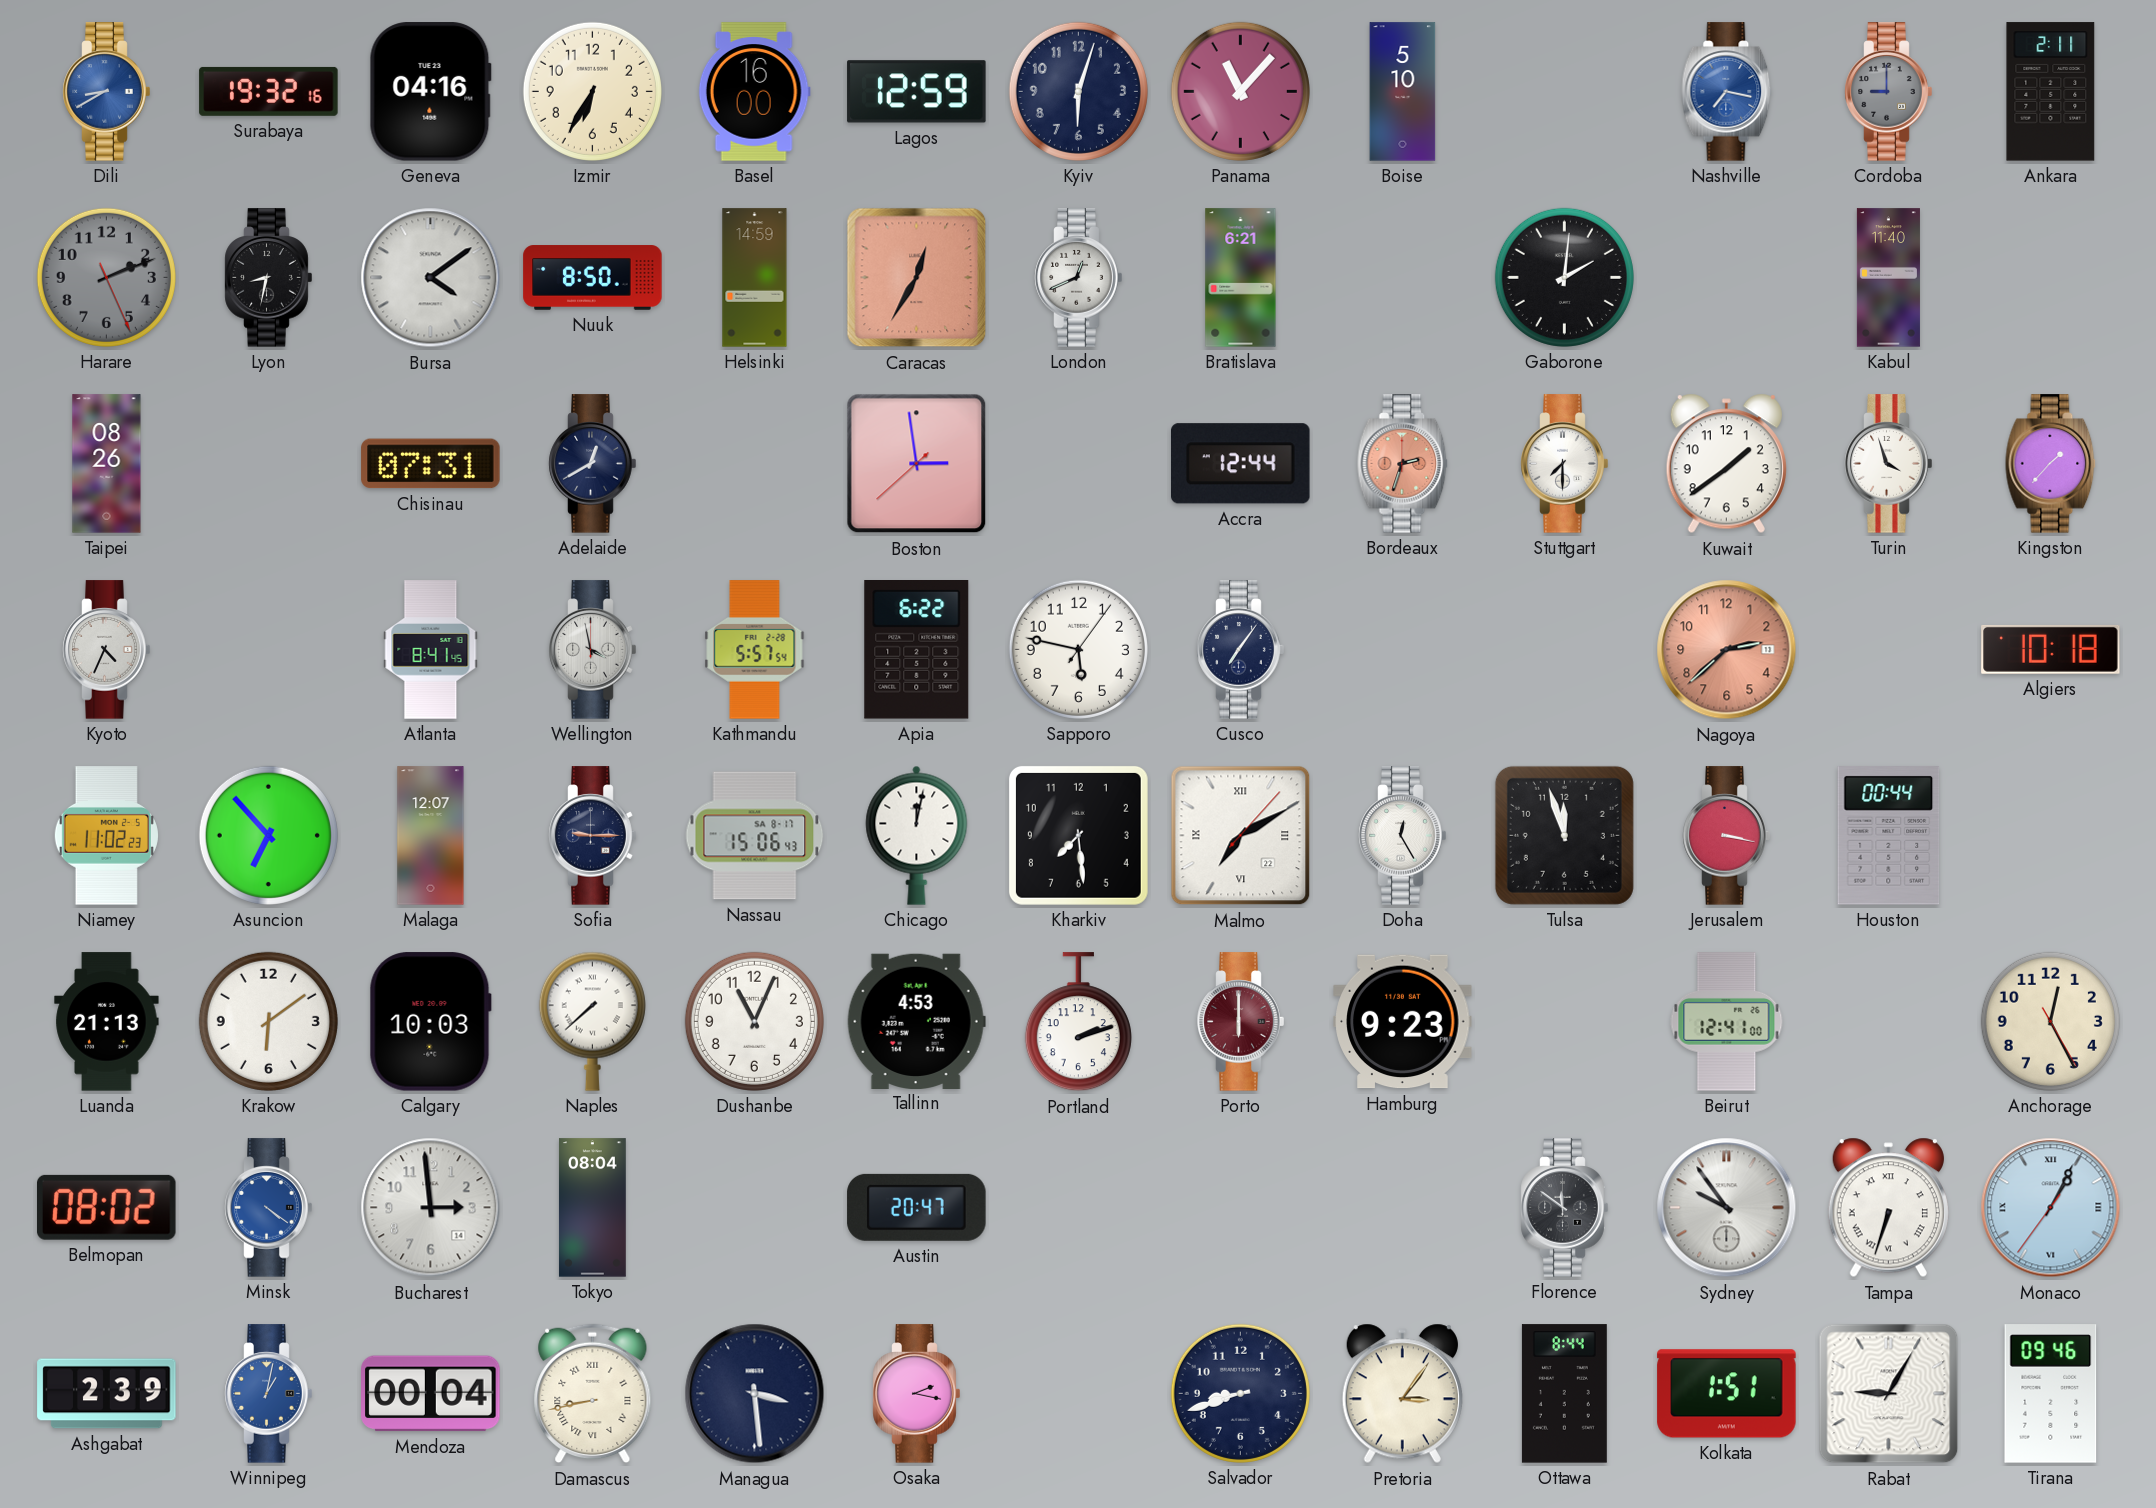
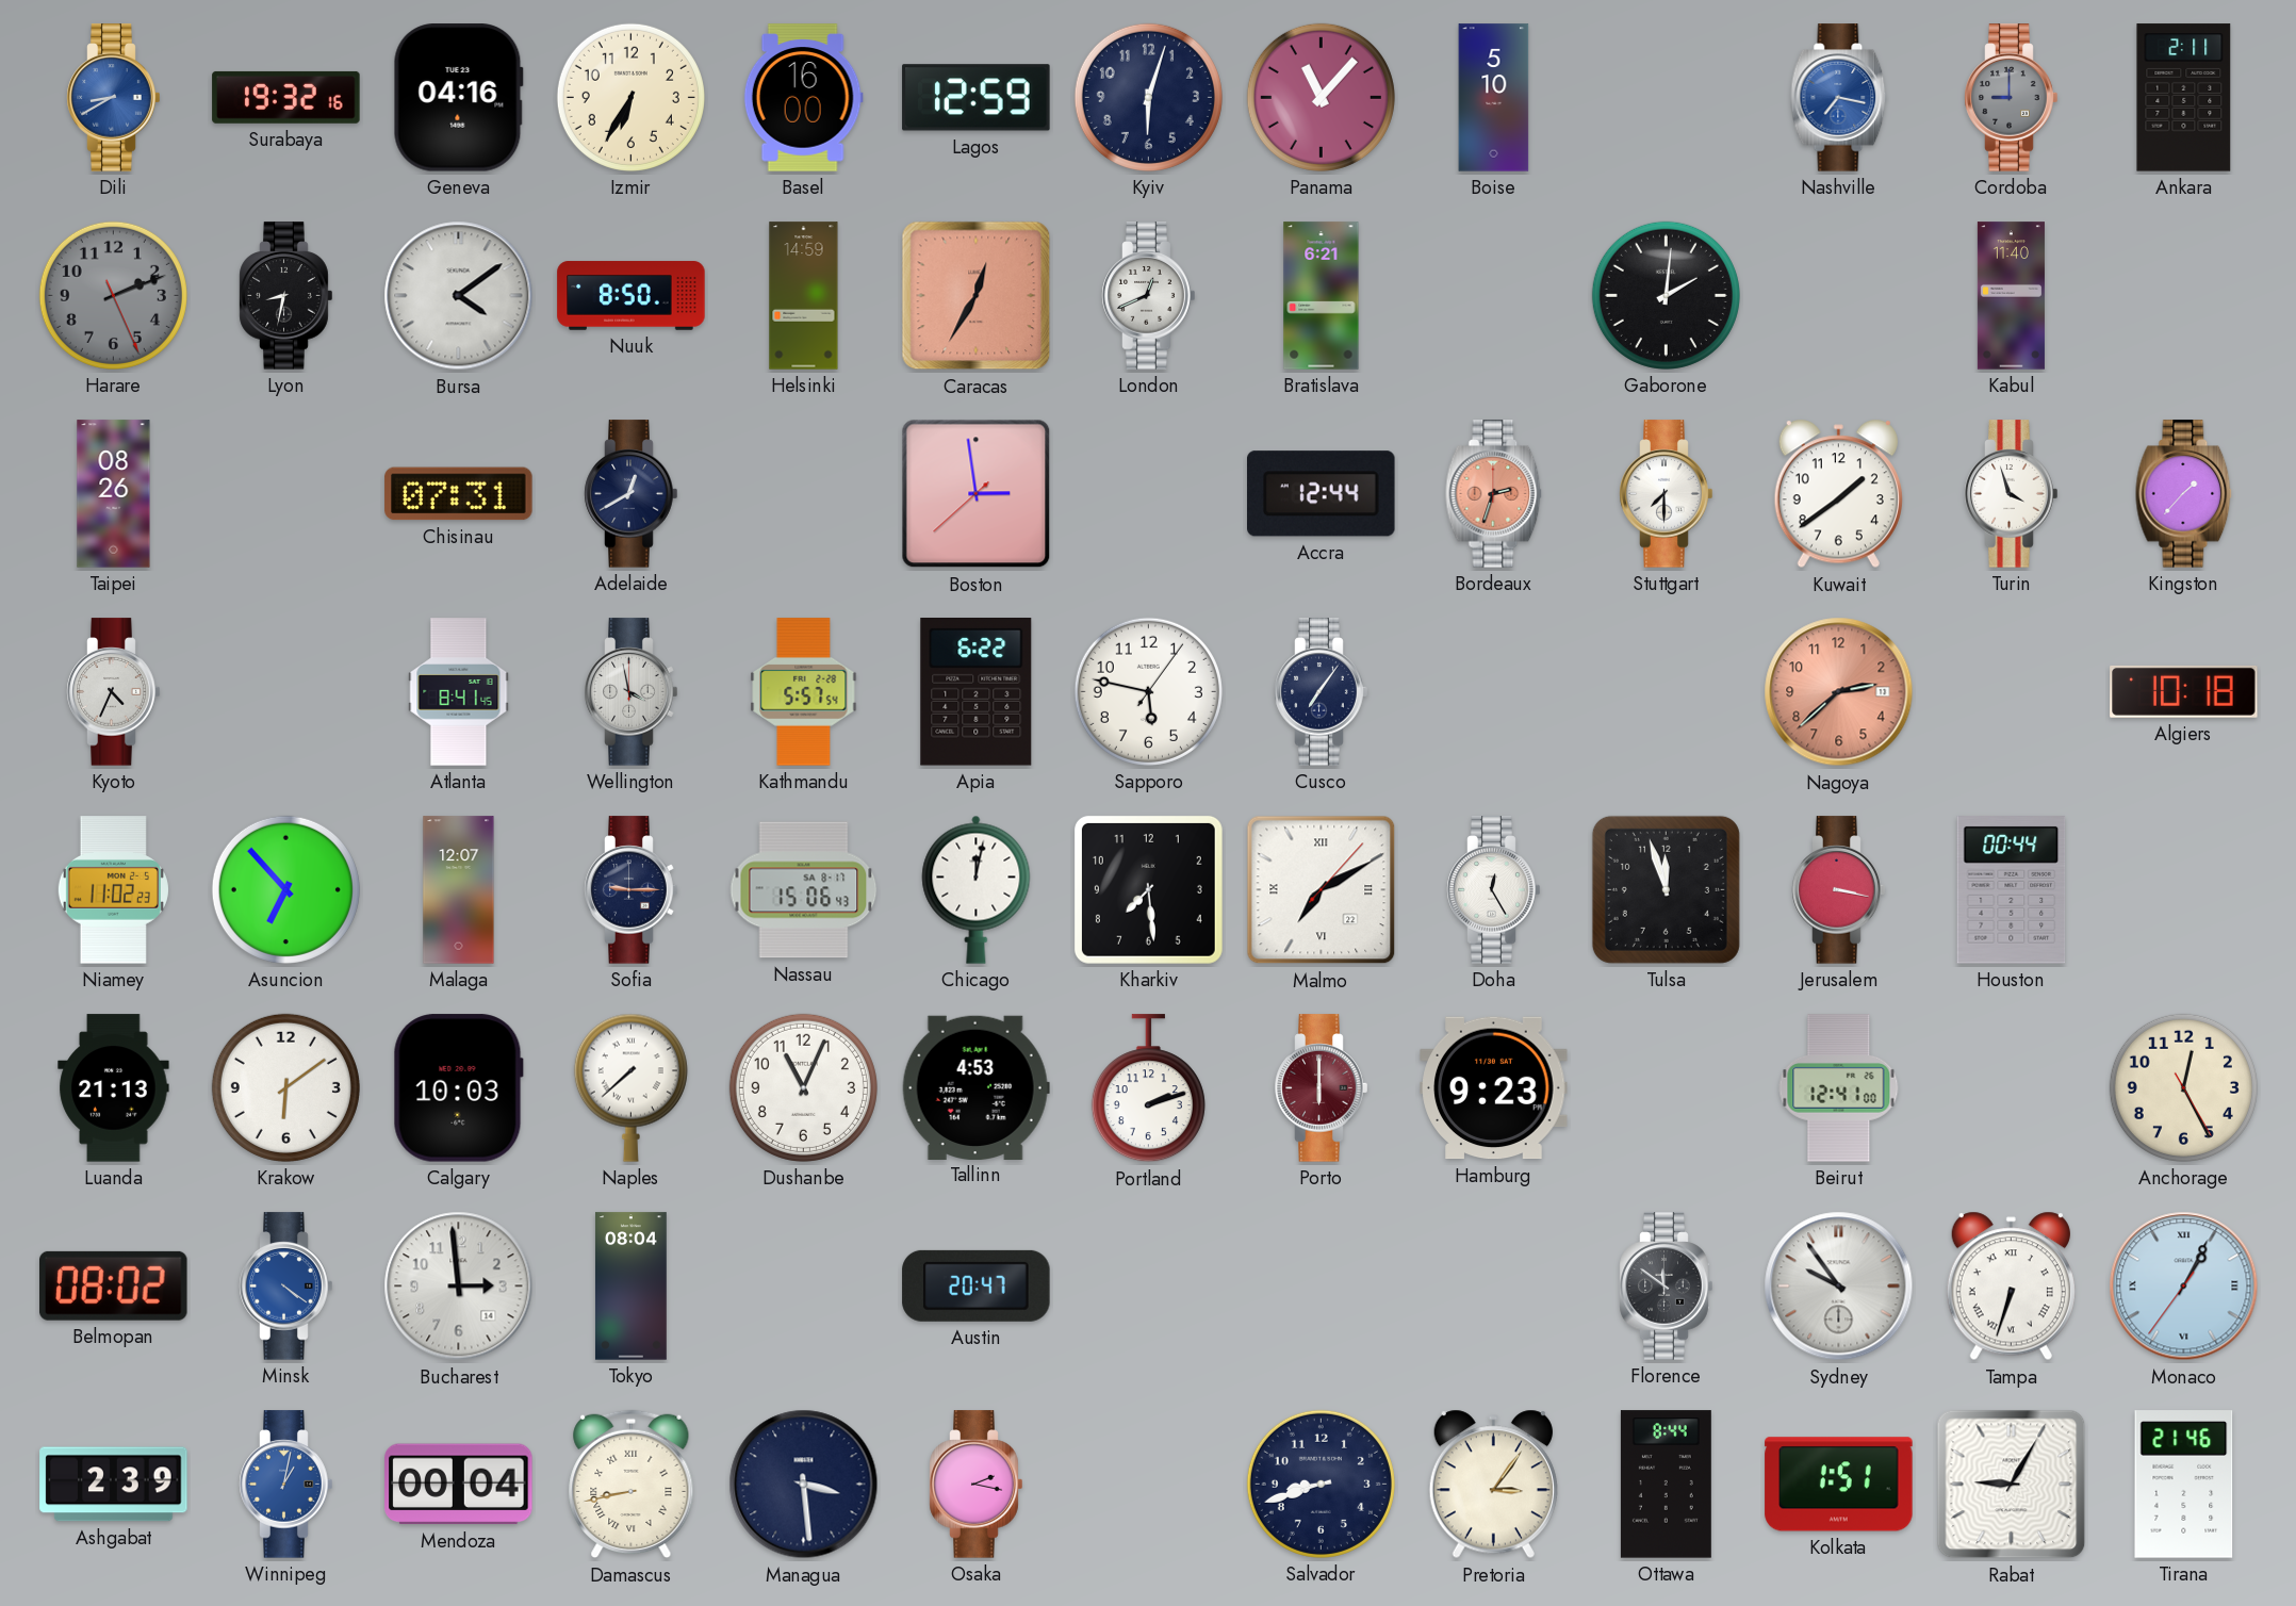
Tirana: 09:46 -> 21:46
